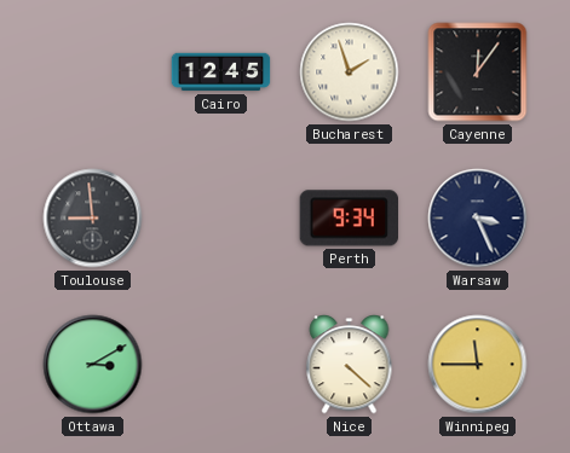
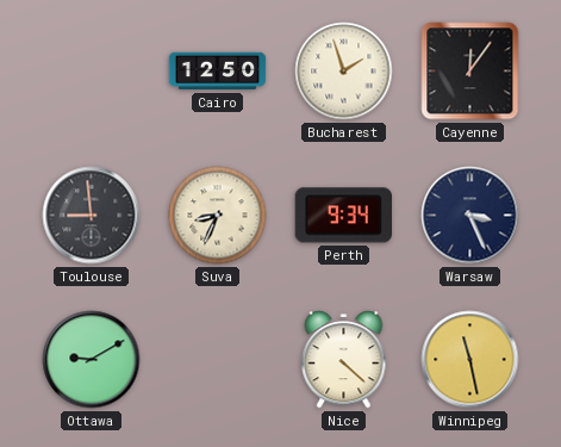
Cairo: 12:45 -> 12:50
Suva: none -> 8:34
Ottawa: 3:10 -> 9:10
Winnipeg: 11:45 -> 11:28
